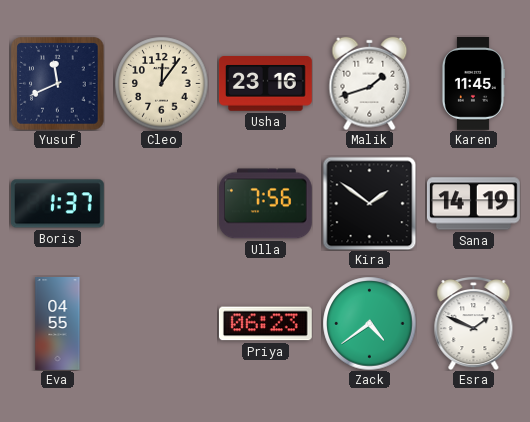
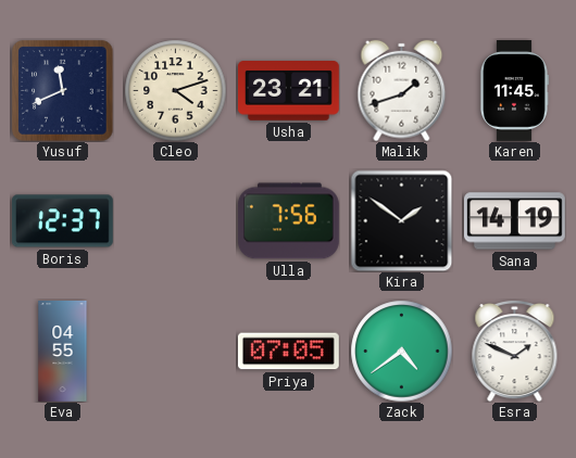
Cleo: 12:06 -> 4:12
Usha: 23:16 -> 23:21
Boris: 1:37 -> 12:37
Priya: 06:23 -> 07:05
